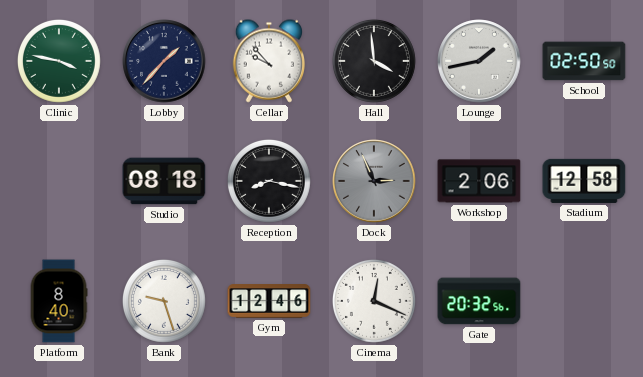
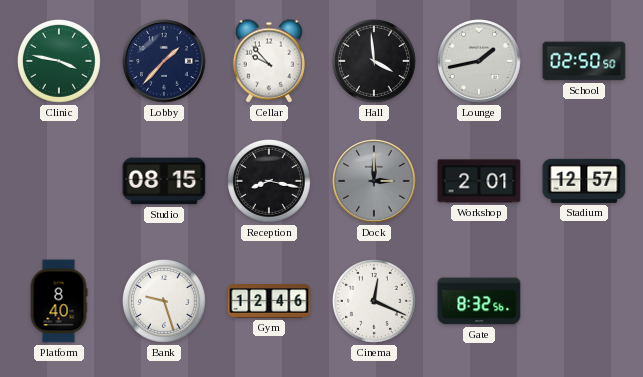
Studio: 08:18 -> 08:15
Dock: 2:56 -> 3:00
Workshop: 2:06 -> 2:01
Stadium: 12:58 -> 12:57
Gate: 20:32 -> 8:32
